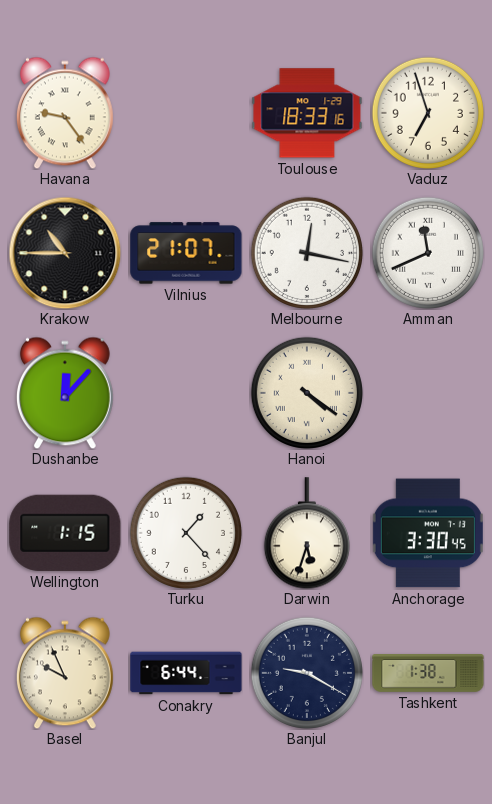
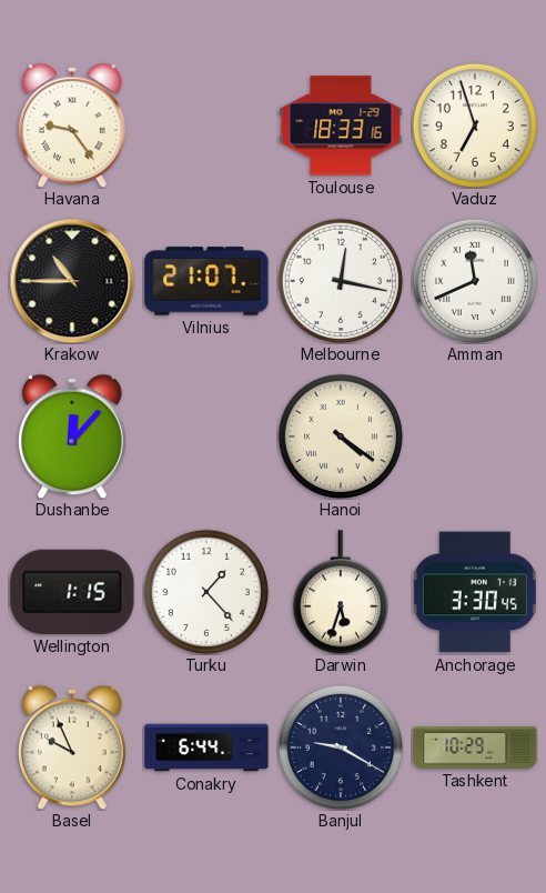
Tashkent: 1:38 -> 10:29
